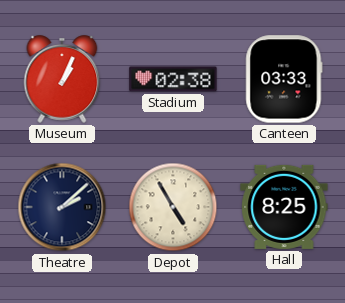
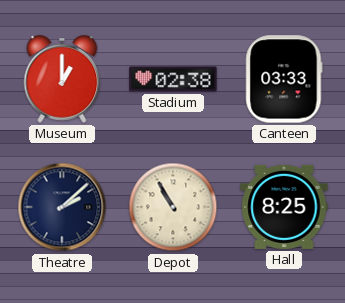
Museum: 1:04 -> 1:00
Depot: 4:55 -> 10:55
